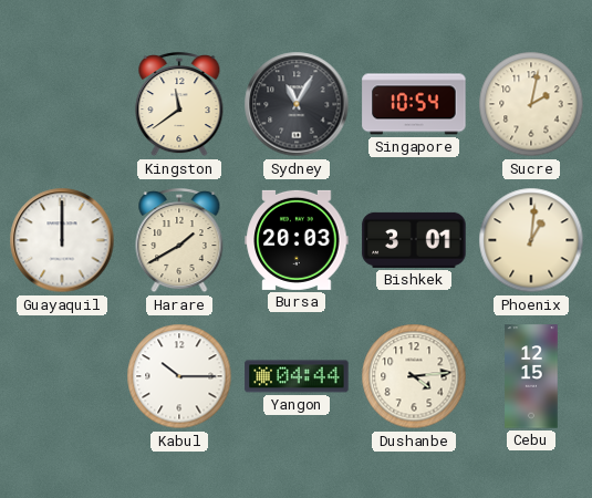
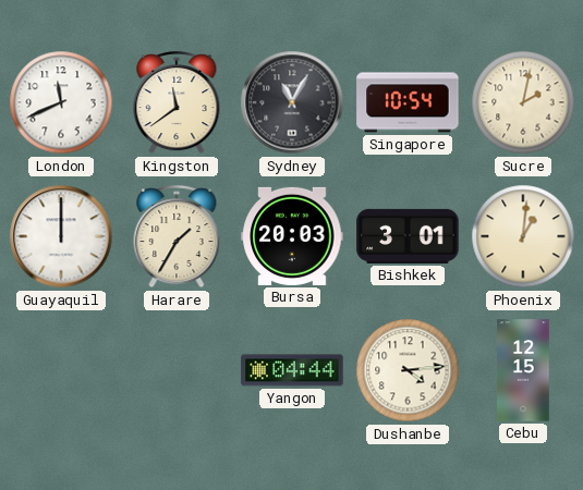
London: none -> 11:41
Harare: 1:40 -> 1:35
Kabul: 10:15 -> none
